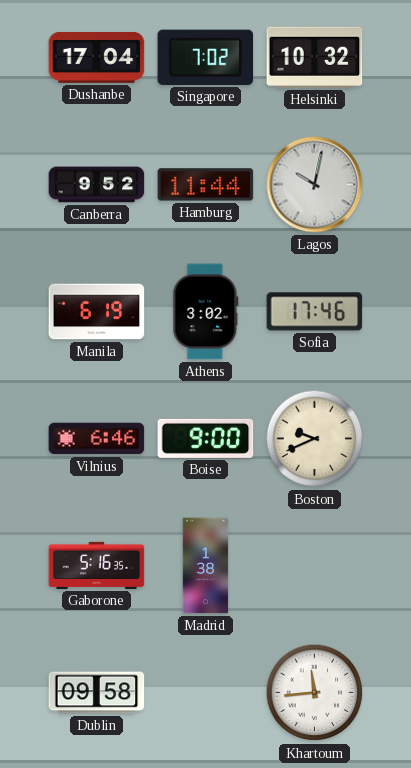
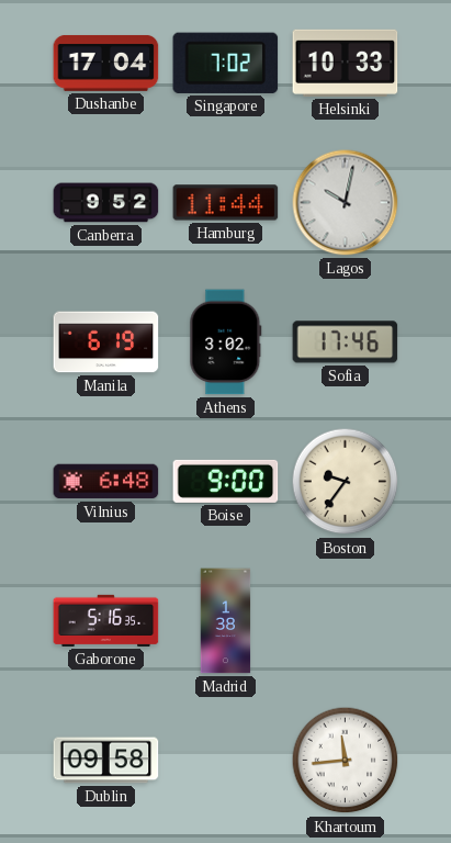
Helsinki: 10:32 -> 10:33
Vilnius: 6:46 -> 6:48
Boston: 9:41 -> 9:36
